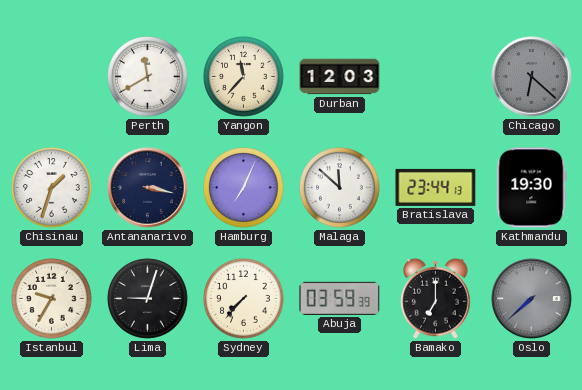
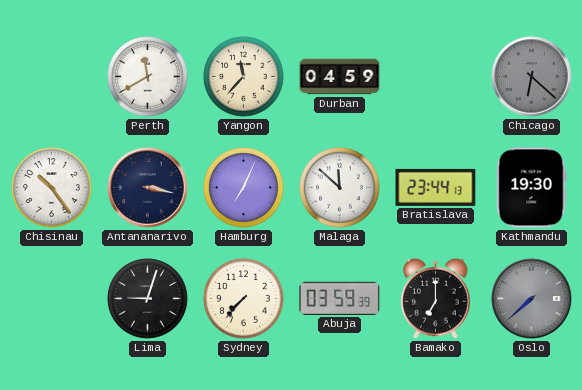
Durban: 12:03 -> 04:59
Chisinau: 1:33 -> 10:24
Istanbul: 9:35 -> none
